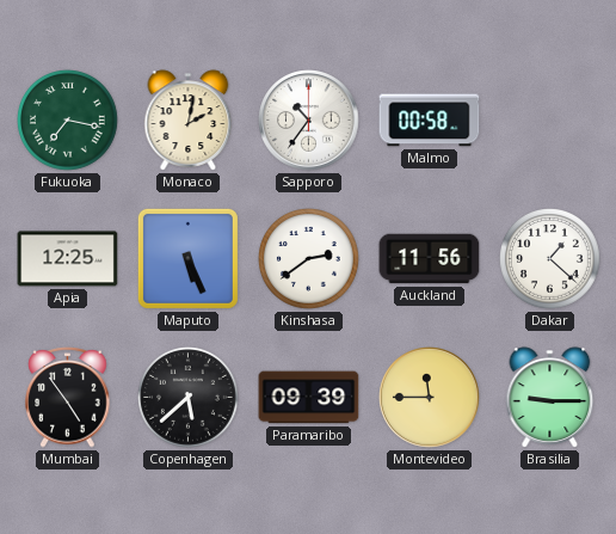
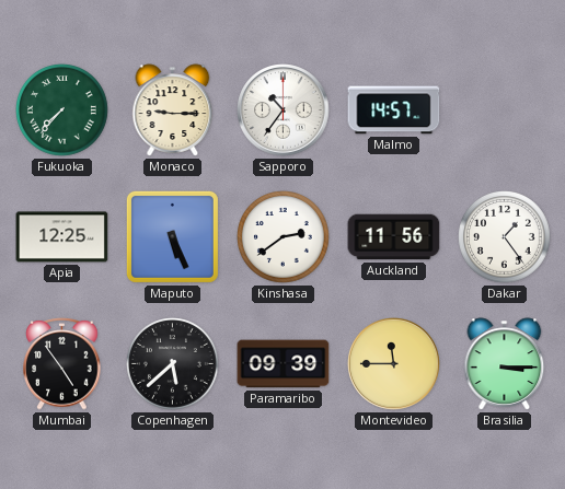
Fukuoka: 7:17 -> 7:37
Monaco: 2:02 -> 9:15
Malmo: 00:58 -> 14:57
Dakar: 1:22 -> 1:24
Brasilia: 9:15 -> 3:15
